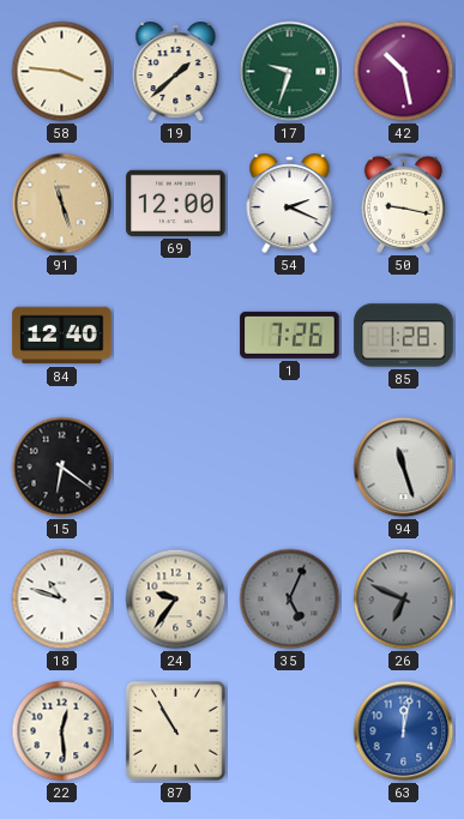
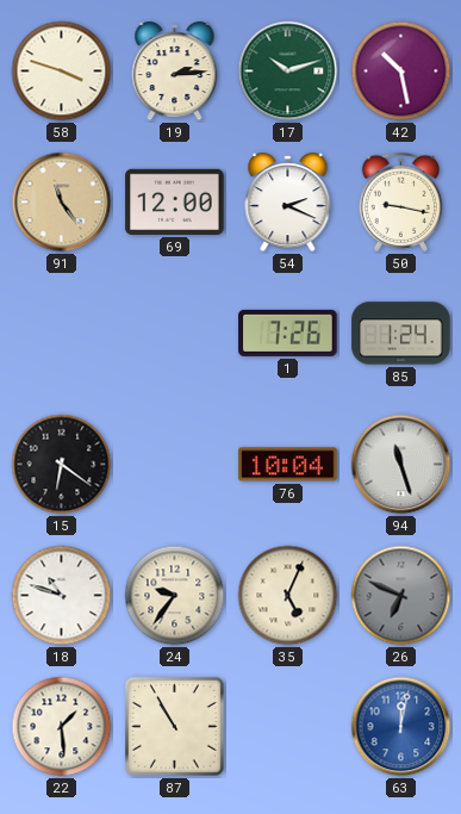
58: 3:46 -> 3:48
19: 1:38 -> 2:14
17: 9:33 -> 10:12
91: 11:27 -> 11:24
84: 12:40 -> none
85: 1:28 -> 1:24
76: none -> 10:04
35 dial: grey -> cream
22: 12:29 -> 1:29
